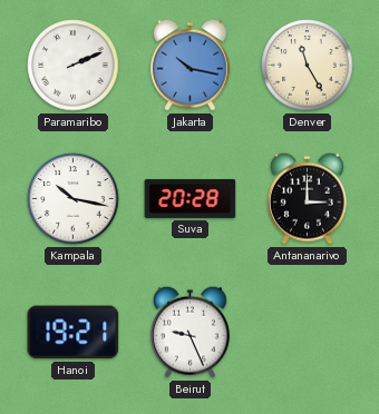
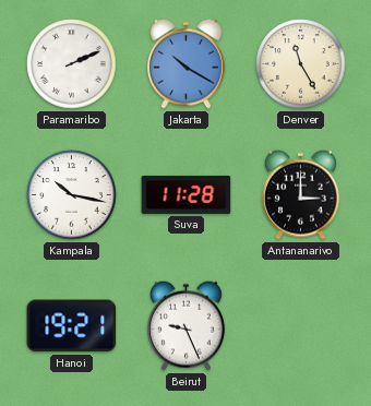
Jakarta: 10:17 -> 10:20
Suva: 20:28 -> 11:28
